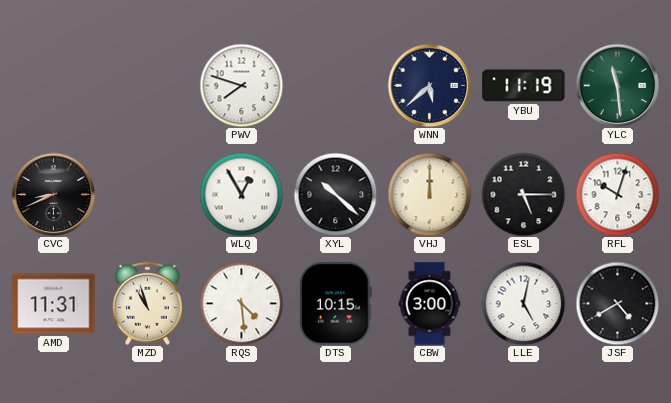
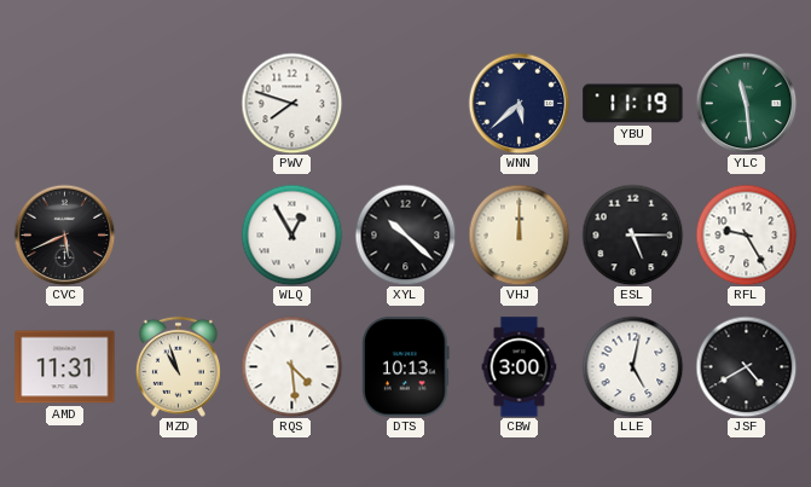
CVC: 8:41 -> 5:41
RFL: 10:03 -> 9:25
DTS: 10:15 -> 10:13
